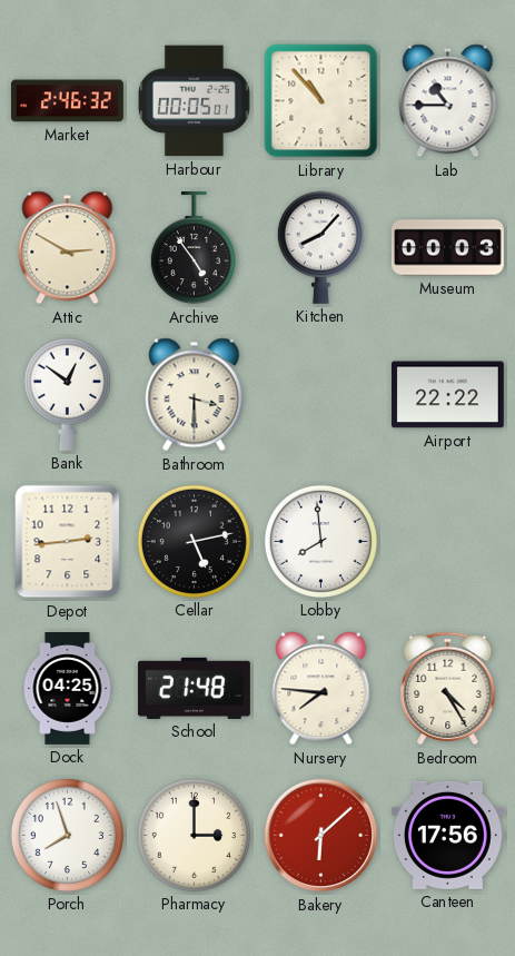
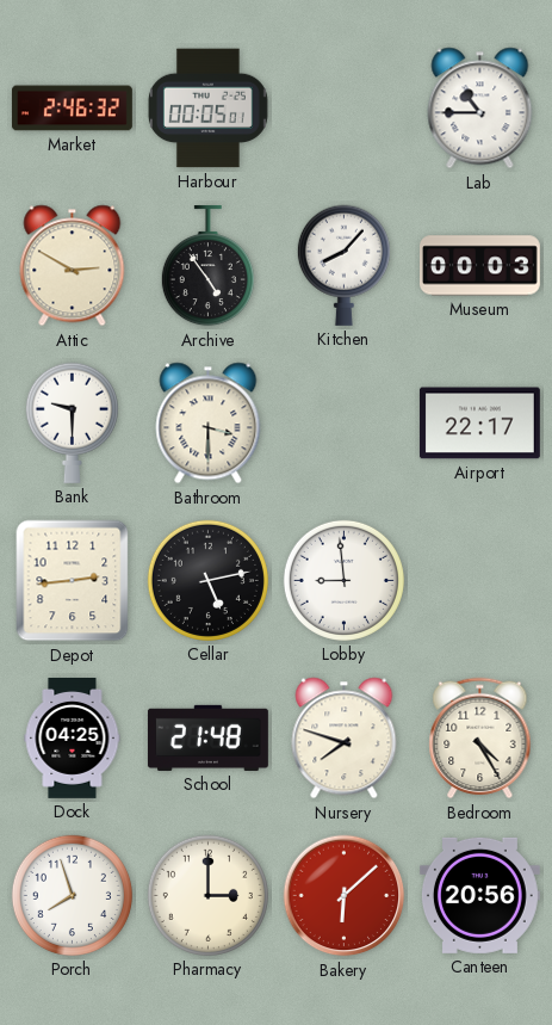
Library: 10:53 -> none
Bank: 12:51 -> 9:30
Airport: 22:22 -> 22:17
Lobby: 7:59 -> 8:59
Nursery: 7:46 -> 7:48
Canteen: 17:56 -> 20:56
